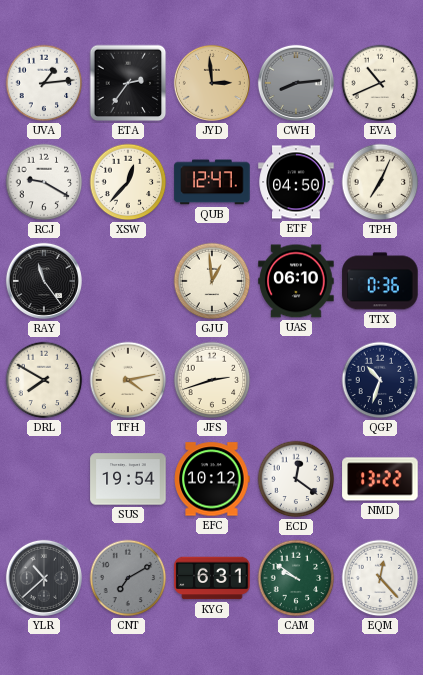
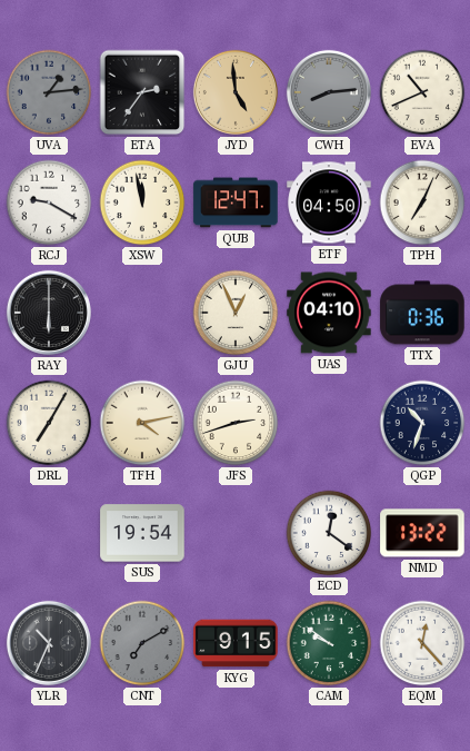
UVA dial: white -> grey
JYD: 2:59 -> 4:59
XSW: 12:37 -> 11:58
RAY: 11:24 -> 6:00
GJU: 12:59 -> 12:56
UAS: 06:10 -> 04:10
DRL: 7:50 -> 7:05
EFC: 10:12 -> none
YLR: 10:38 -> 10:34
KYG: 6:31 -> 9:15
